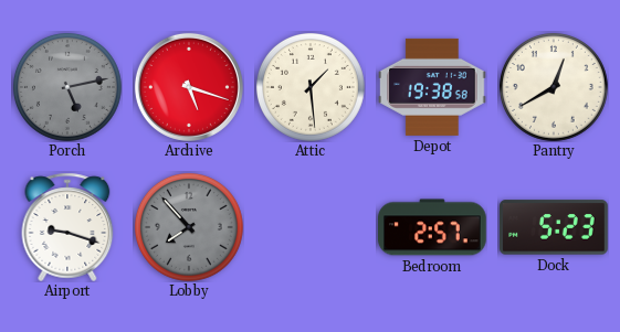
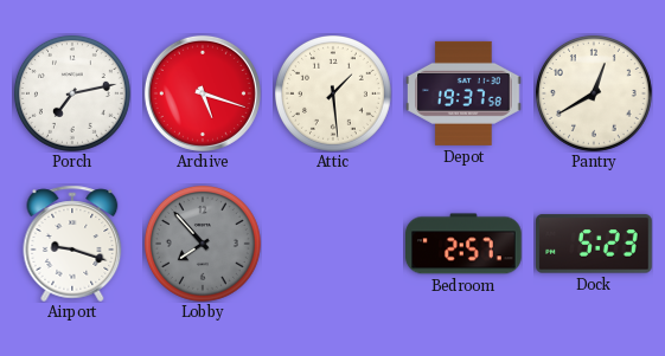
Porch: 5:13 -> 7:13
Porch dial: grey -> white
Depot: 19:38 -> 19:37
